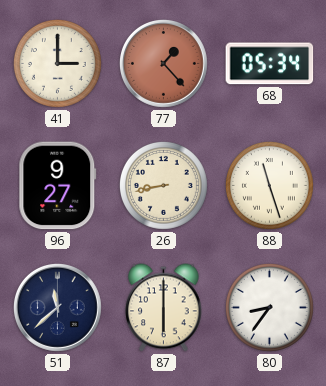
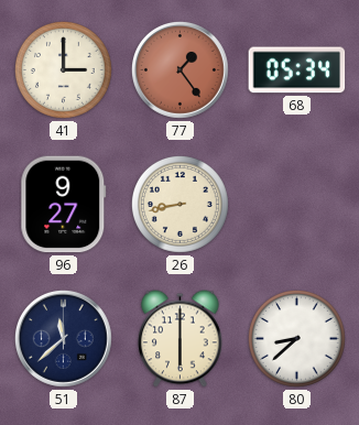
77: 1:23 -> 1:24
88: 11:27 -> none
80: 8:36 -> 8:38
